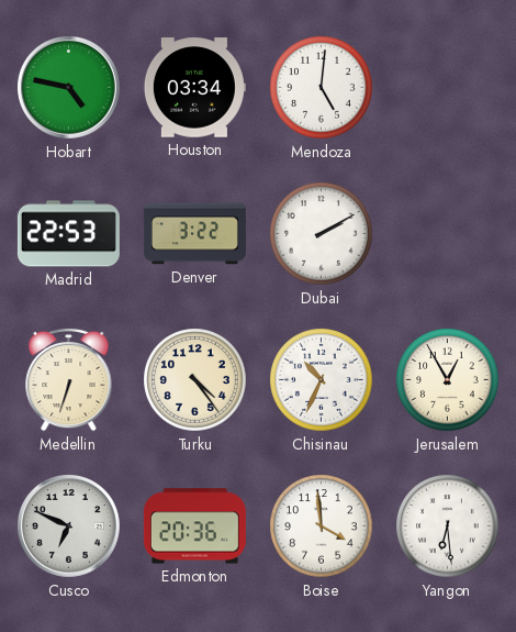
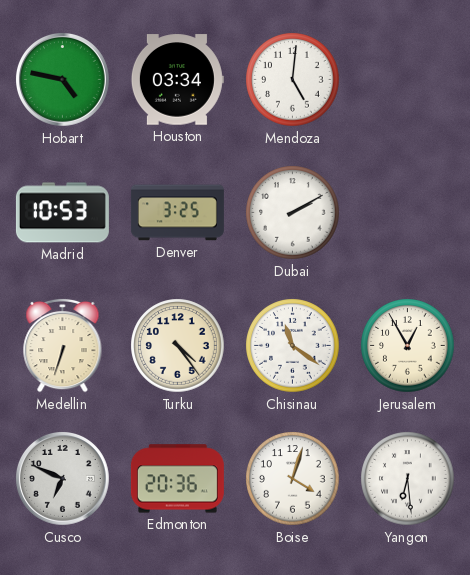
Madrid: 22:53 -> 10:53
Denver: 3:22 -> 3:25
Chisinau: 10:34 -> 11:21
Boise: 3:59 -> 4:03
